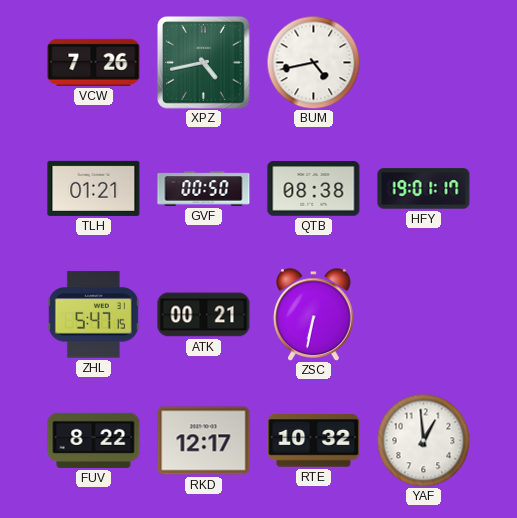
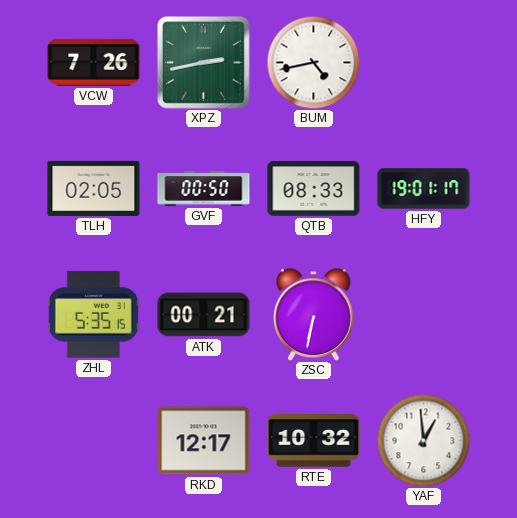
XPZ: 4:43 -> 2:43
TLH: 01:21 -> 02:05
QTB: 08:38 -> 08:33
ZHL: 5:47 -> 5:35
FUV: 8:22 -> none
